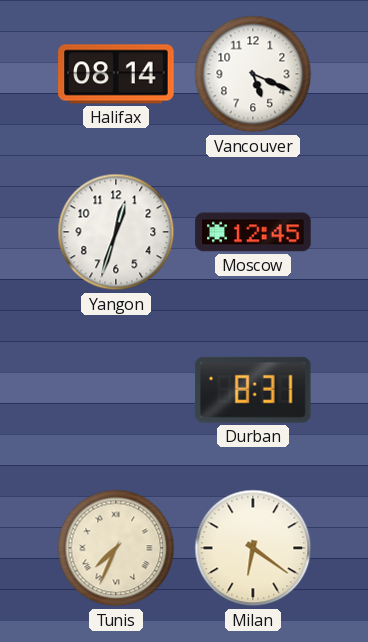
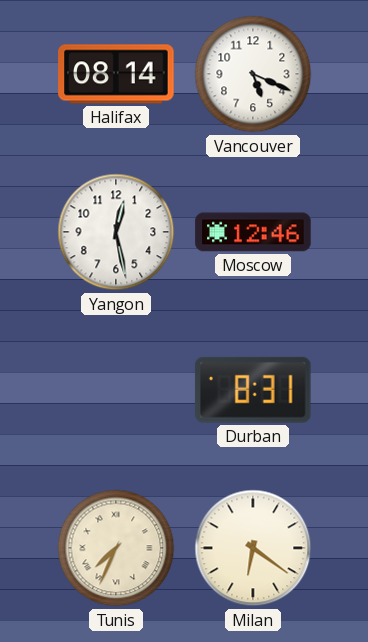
Yangon: 12:33 -> 12:28
Moscow: 12:45 -> 12:46
